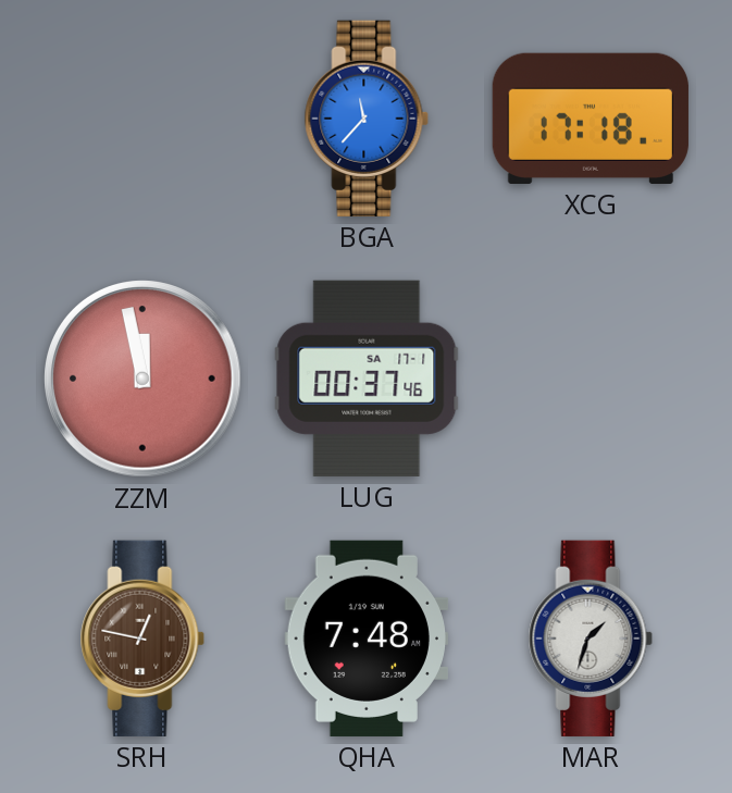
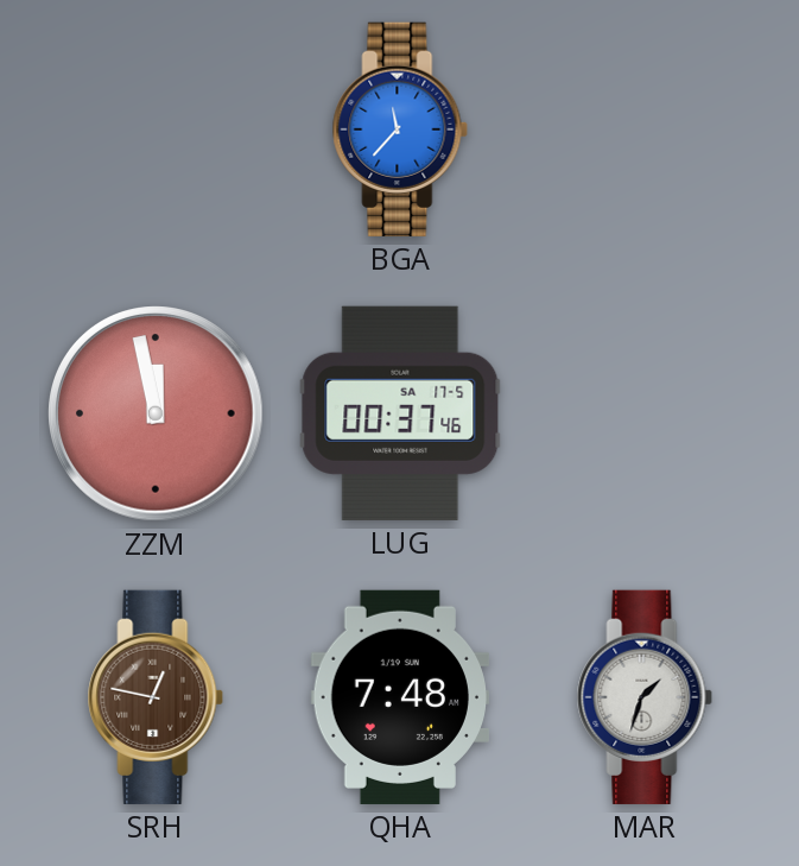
XCG: 17:18 -> none
LUG date: SA 17-1 -> SA 17-5
